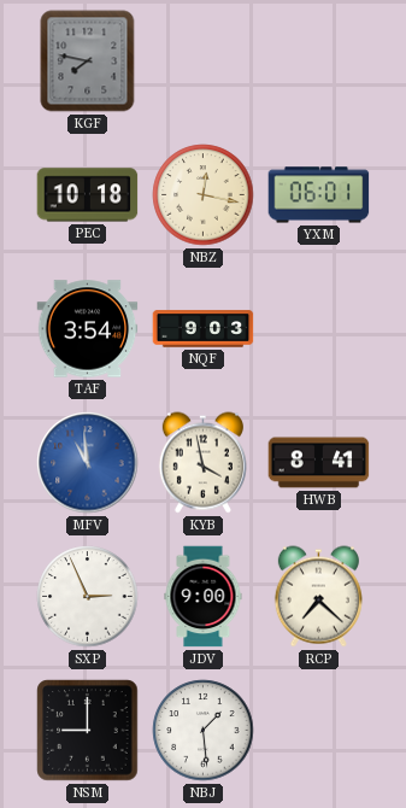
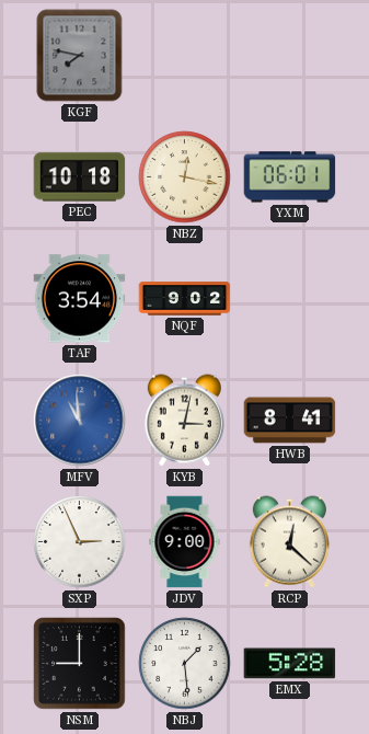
NQF: 9:03 -> 9:02
KYB: 3:58 -> 3:02
RCP: 7:22 -> 12:22
EMX: none -> 5:28
